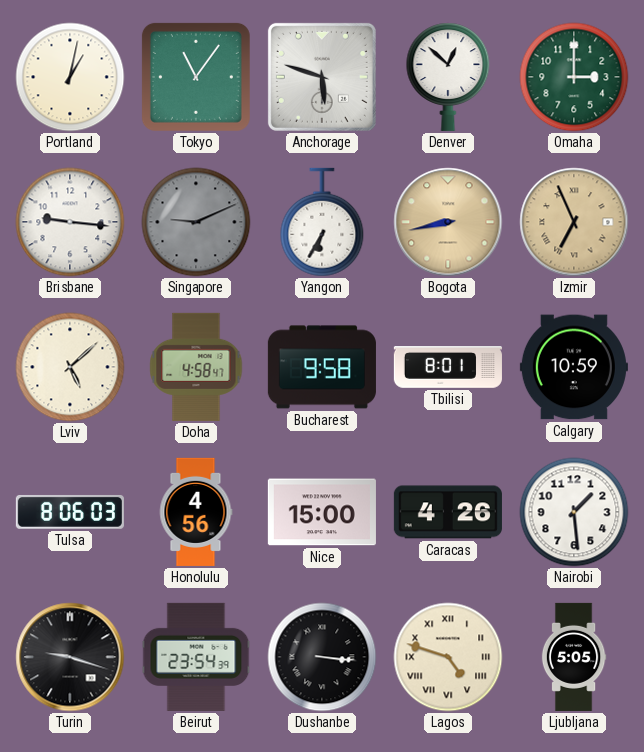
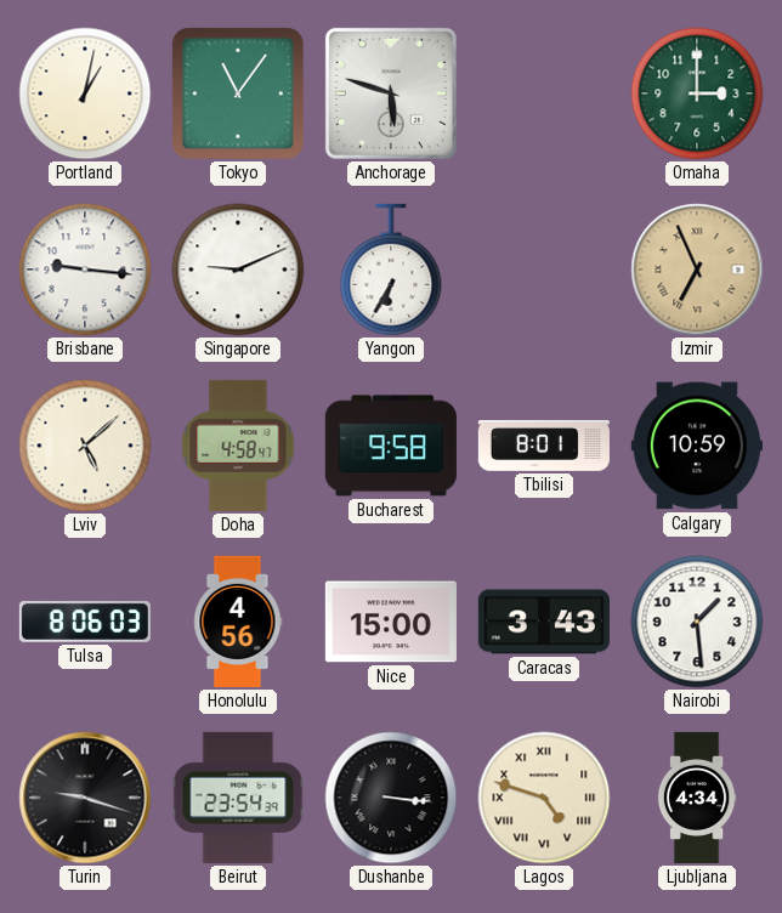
Denver: 12:52 -> none
Singapore dial: grey -> white
Bogota: 8:43 -> none
Caracas: 4:26 -> 3:43
Ljubljana: 5:05 -> 4:34
